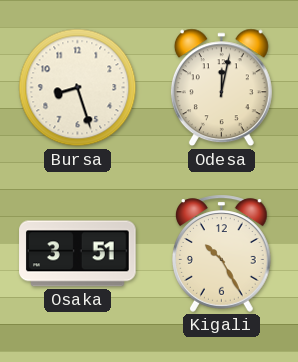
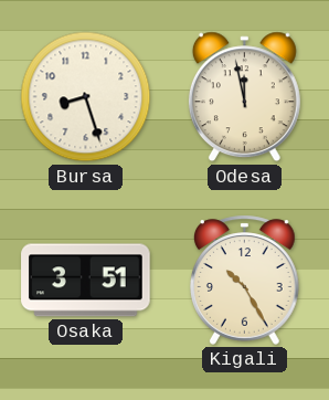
Odesa: 12:02 -> 11:58
